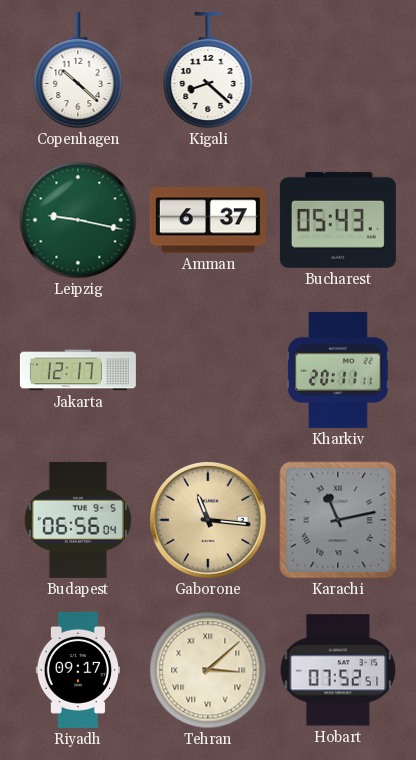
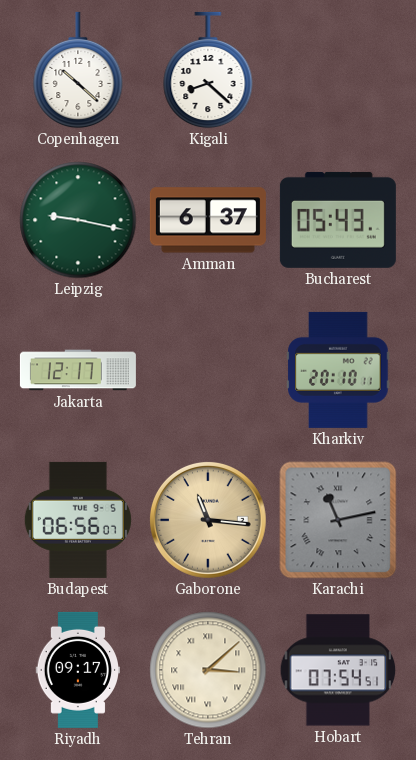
Kharkiv: 20:11 -> 20:10
Budapest: 06:56:04 -> 06:56:07
Hobart: 07:52 -> 07:54
